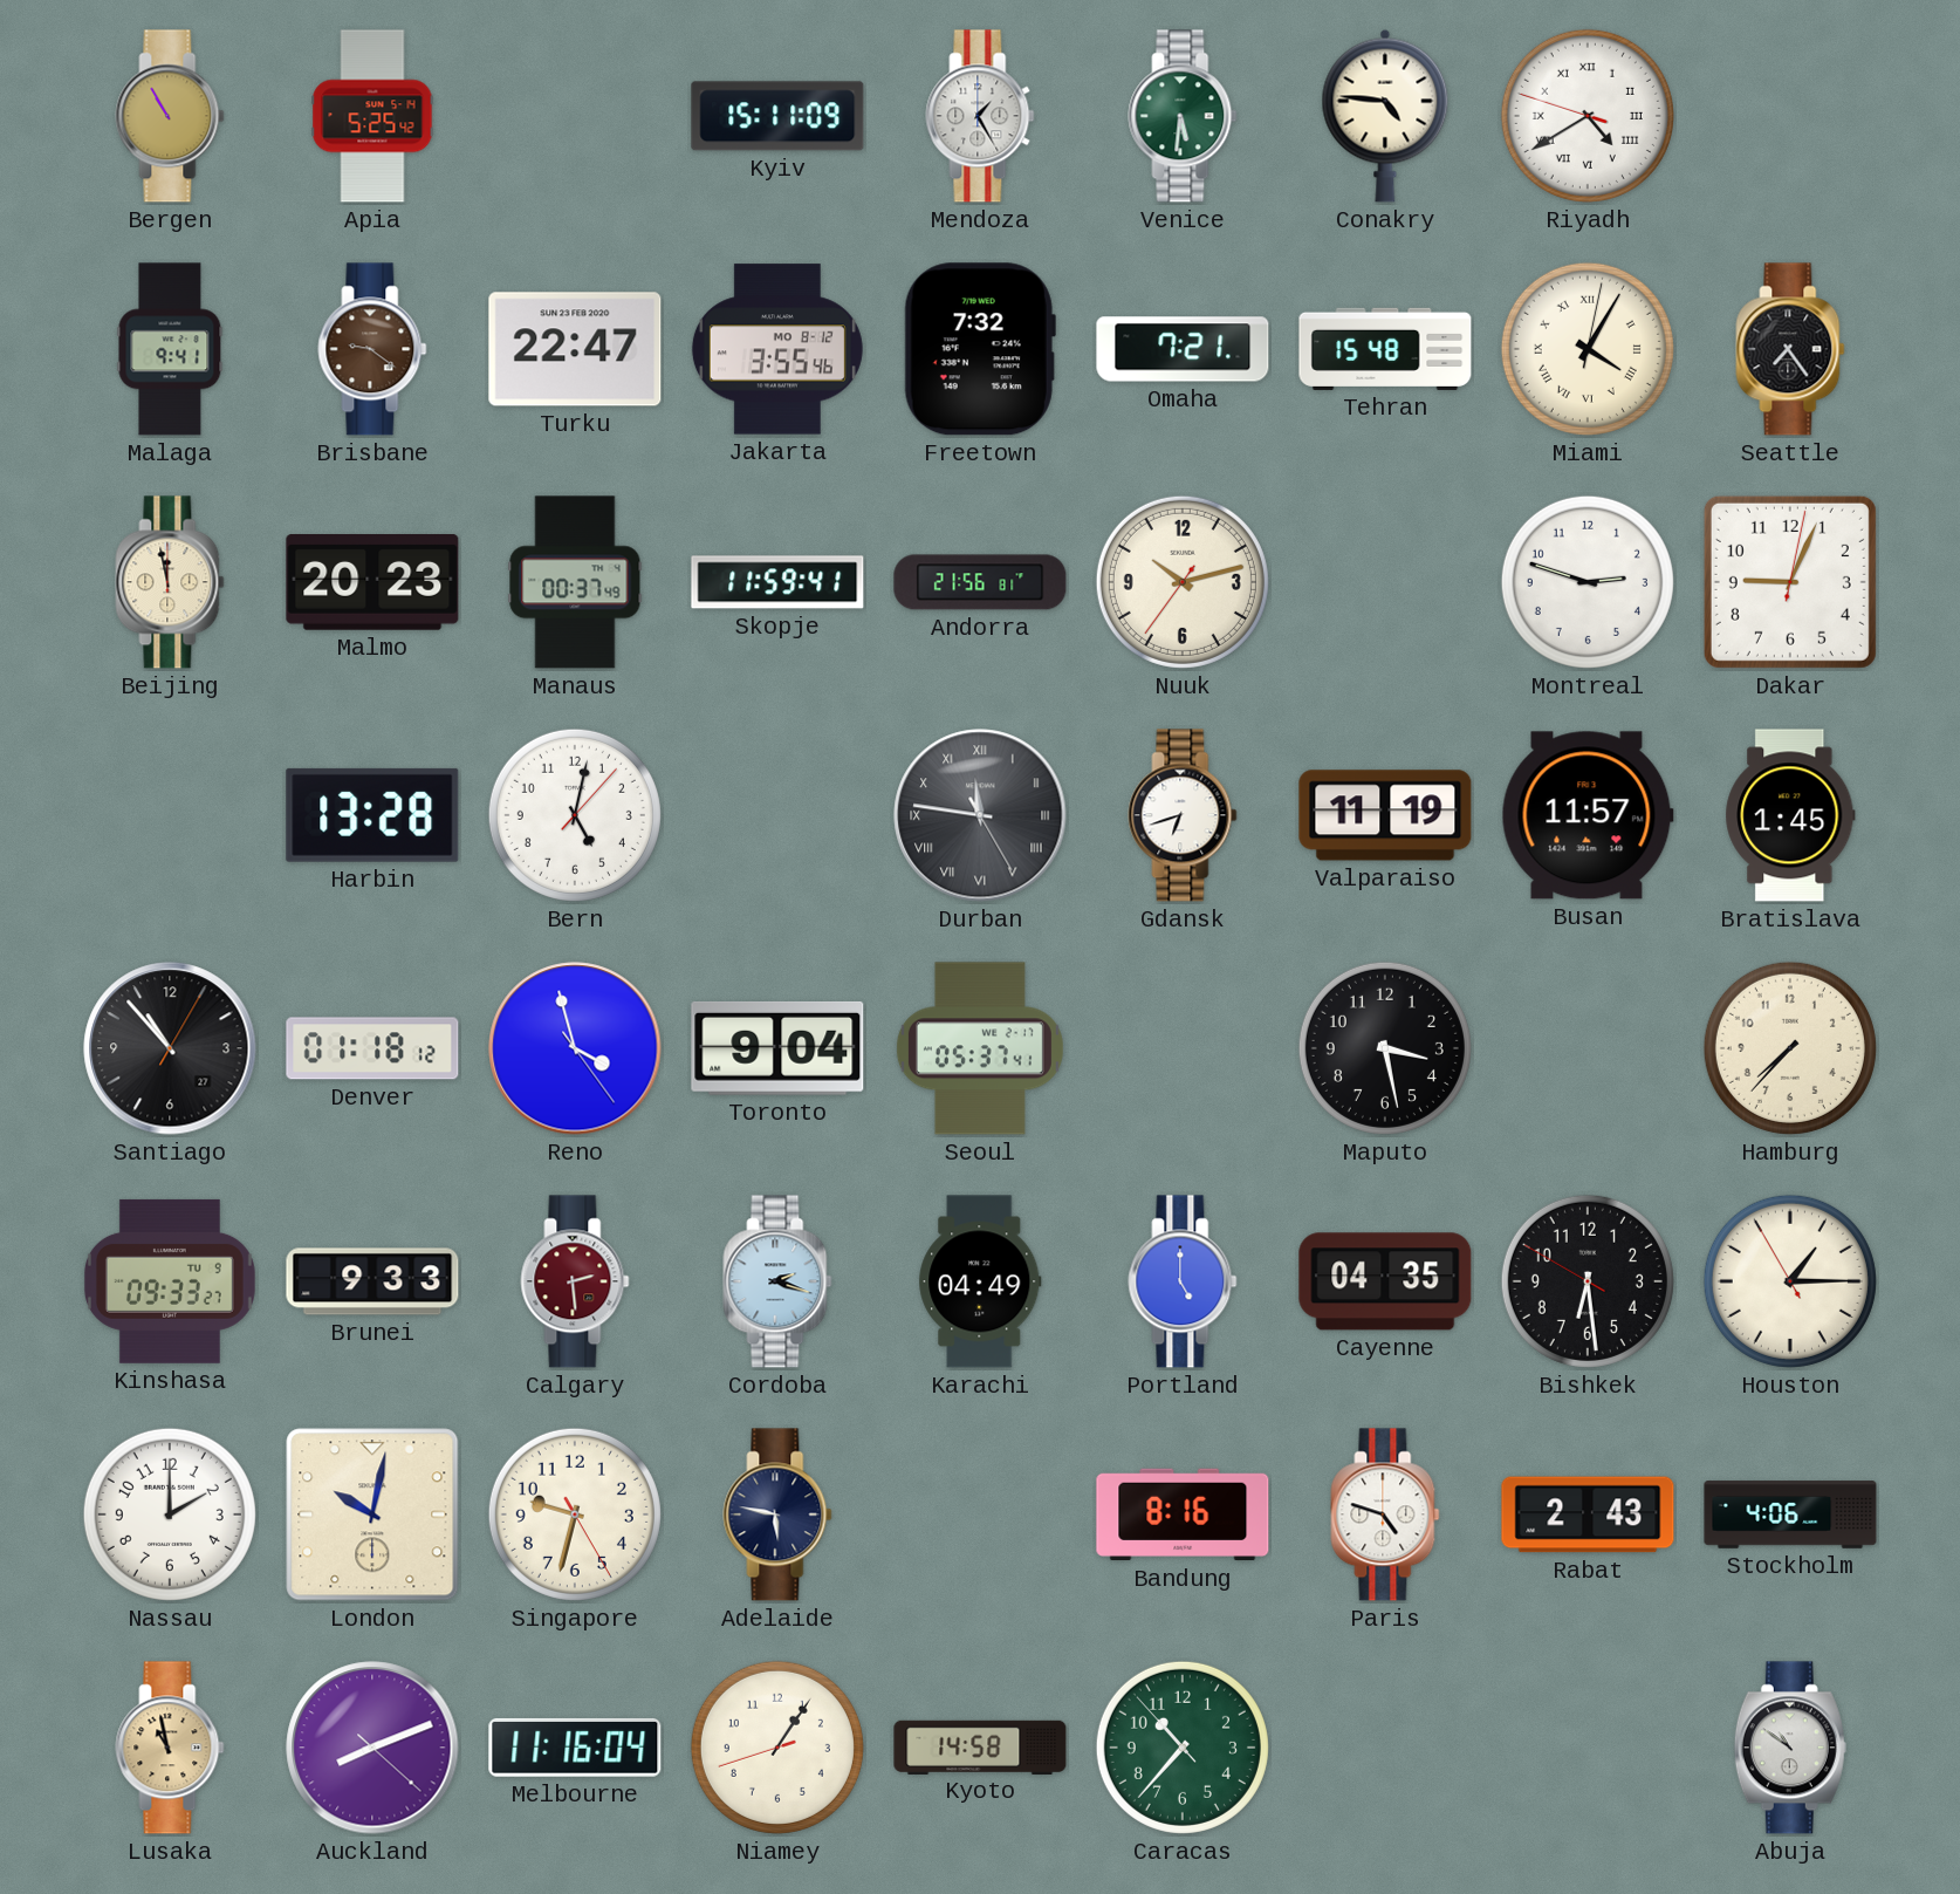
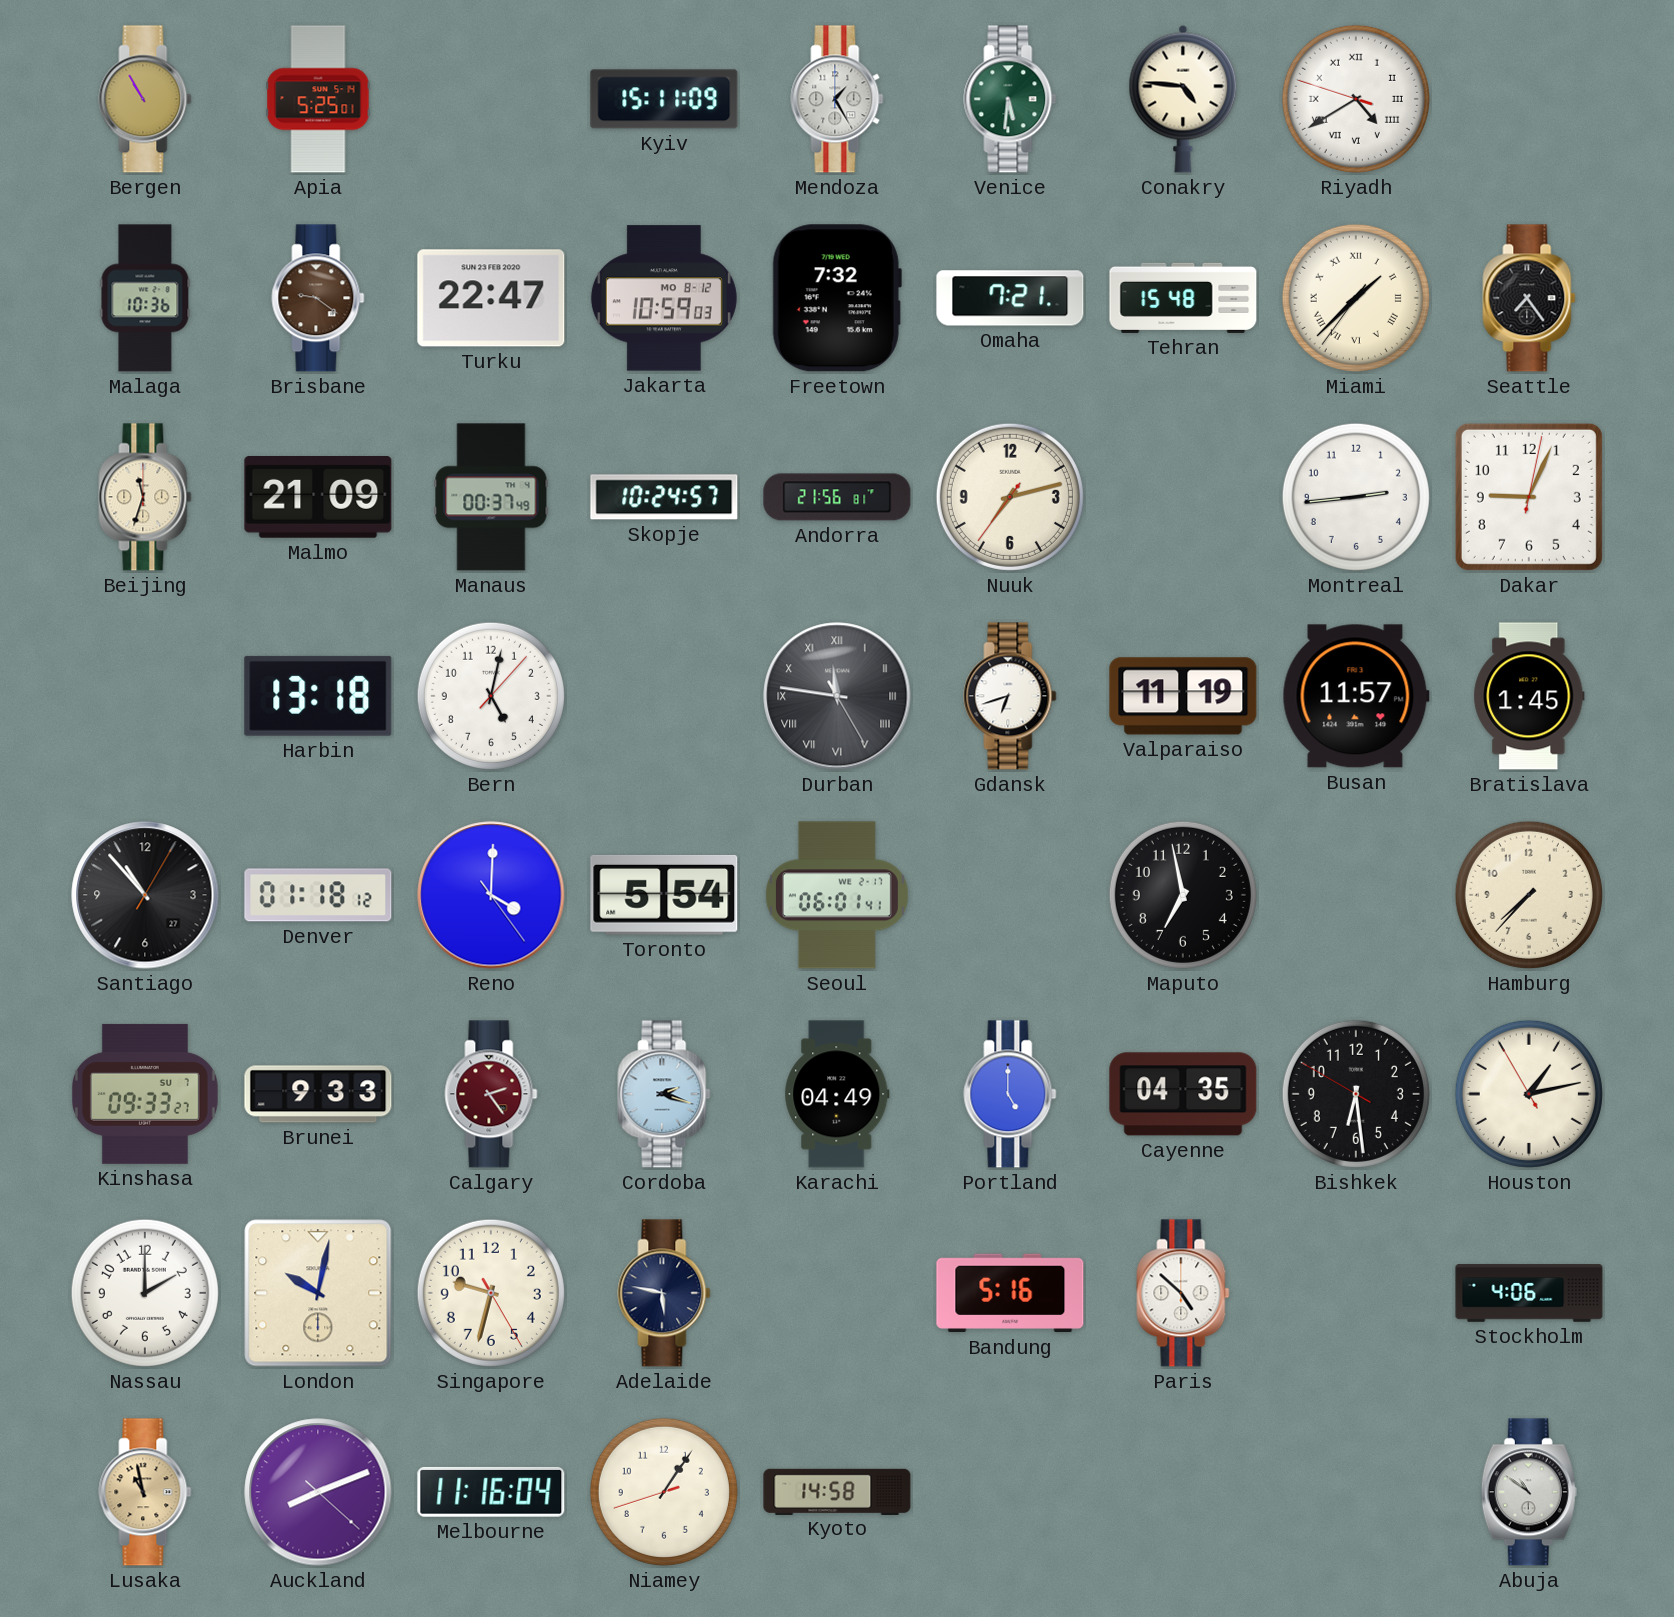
Apia: 5:25:42 -> 5:25:01
Malaga: 9:41 -> 10:36
Jakarta: 3:55 -> 10:59
Miami: 4:05 -> 1:37
Beijing: 11:58 -> 11:33
Malmo: 20:23 -> 21:09
Skopje: 11:59 -> 10:24
Nuuk: 10:12 -> 7:12
Montreal: 2:48 -> 2:44
Harbin: 13:28 -> 13:18
Reno: 3:57 -> 4:00
Toronto: 9:04 -> 5:54
Seoul: 05:37 -> 06:01
Maputo: 3:28 -> 6:58
Kinshasa date: TU 9 -> SU 7
Calgary: 2:29 -> 2:24
Houston: 1:14 -> 1:12
Bandung: 8:16 -> 5:16
Paris: 4:48 -> 4:52
Rabat: 2:43 -> none
Caracas: 10:36 -> none
